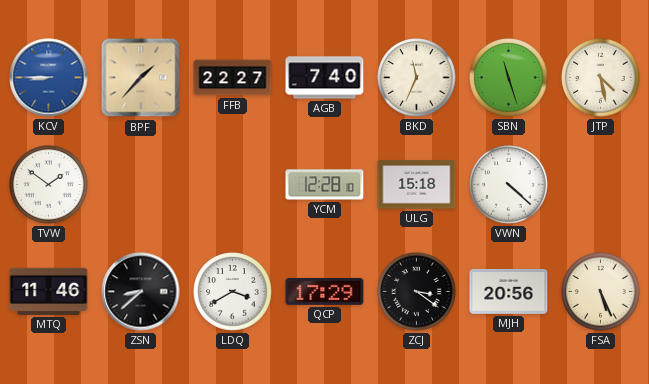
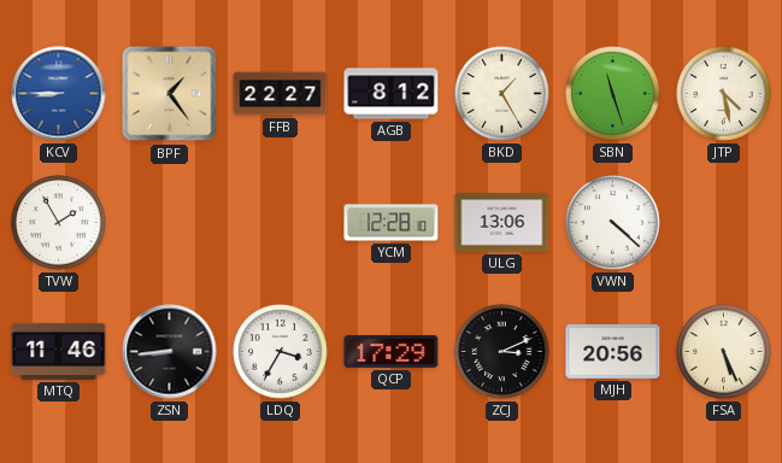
BPF: 1:37 -> 1:24
AGB: 7:40 -> 8:12
BKD: 11:34 -> 1:25
TVW: 1:51 -> 1:55
ULG: 15:18 -> 13:06
ZSN: 8:38 -> 8:44
LDQ: 3:40 -> 3:35
ZCJ: 3:21 -> 3:11
